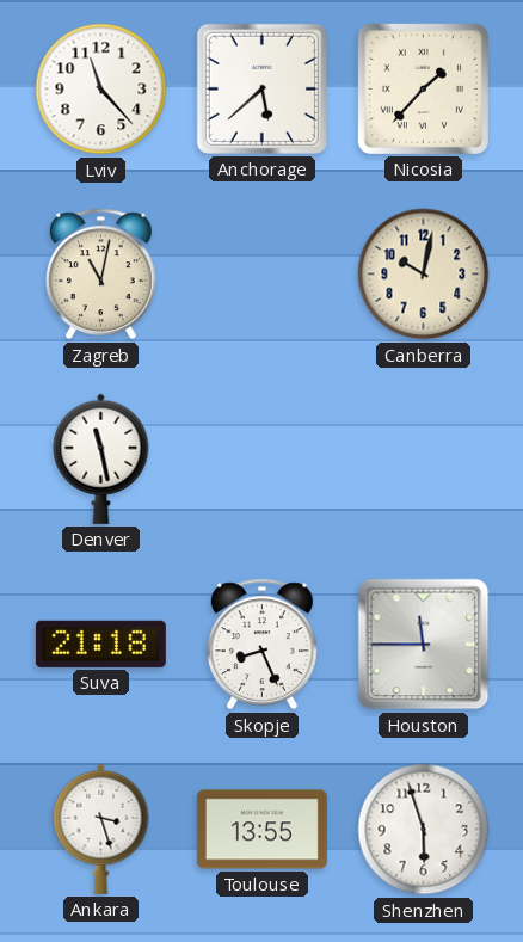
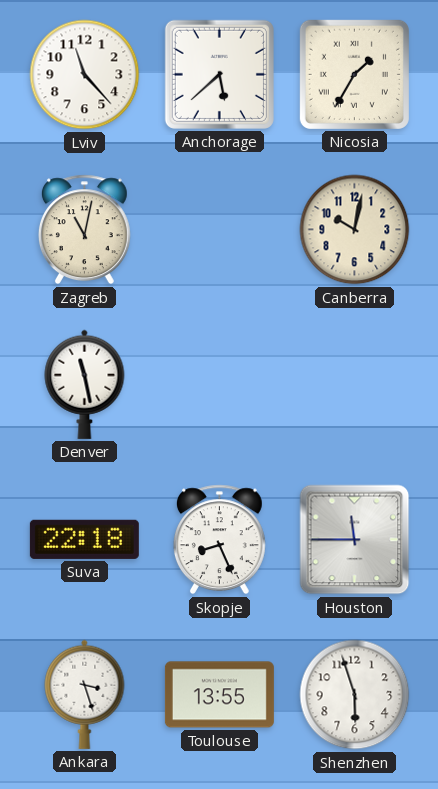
Nicosia: 1:37 -> 1:35
Suva: 21:18 -> 22:18
